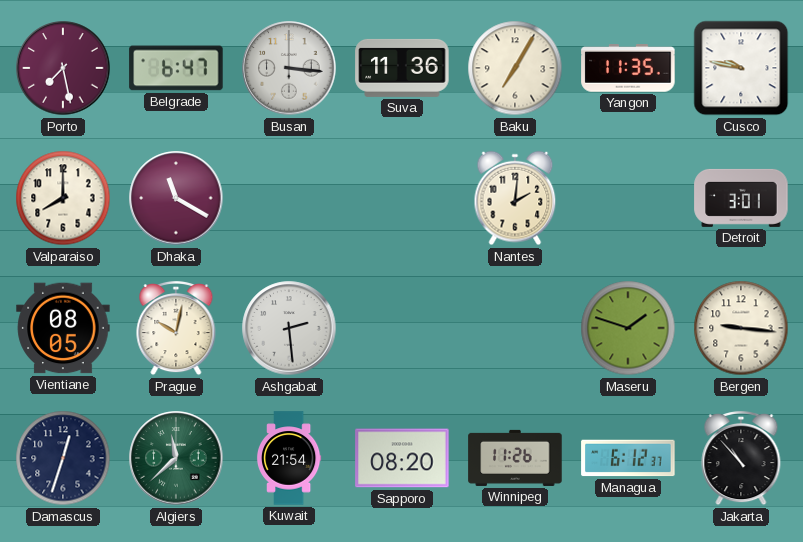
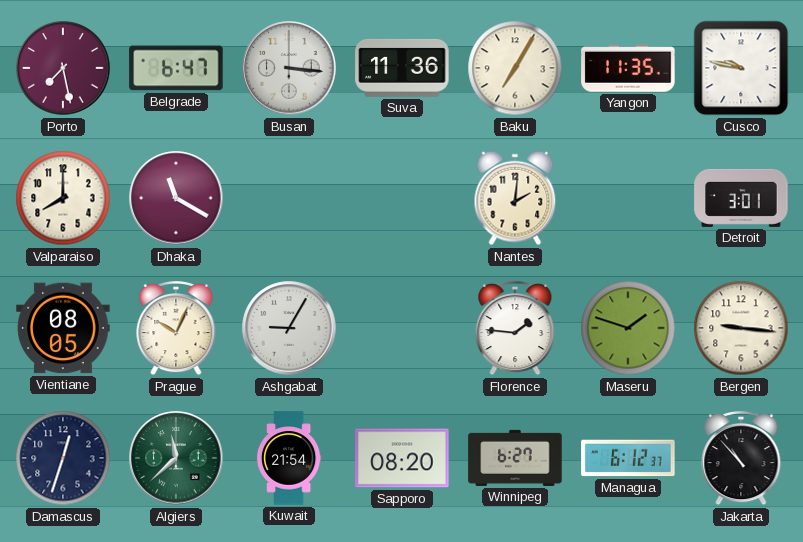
Prague: 10:02 -> 10:04
Ashgabat: 2:29 -> 9:05
Florence: none -> 1:46
Winnipeg: 11:26 -> 6:27
